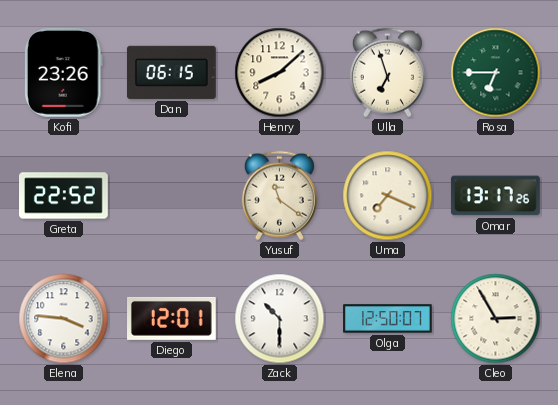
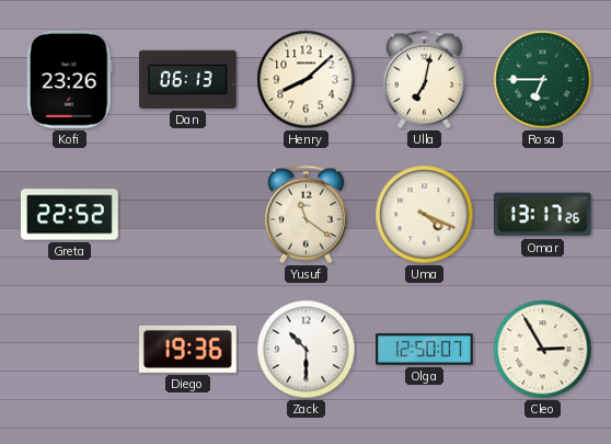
Dan: 06:15 -> 06:13
Ulla: 6:57 -> 7:02
Uma: 7:19 -> 4:19
Elena: 3:46 -> none
Diego: 12:01 -> 19:36
